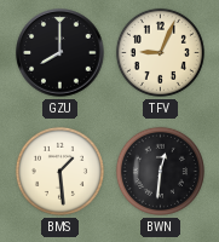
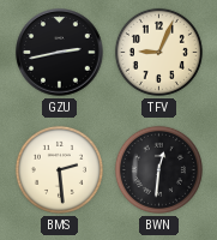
GZU: 8:00 -> 2:43
BMS: 1:29 -> 2:29
